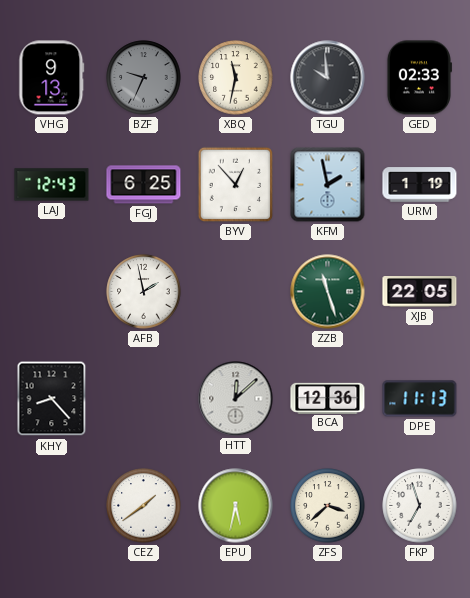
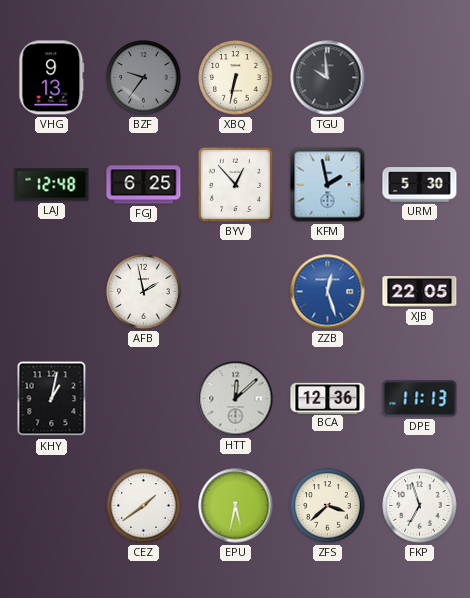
BZF: 9:34 -> 9:36
XBQ: 11:32 -> 6:32
GED: 02:33 -> none
LAJ: 12:43 -> 12:48
URM: 1:19 -> 5:30
ZZB: 11:27 -> 12:27
ZZB dial: green -> blue
KHY: 8:23 -> 1:02
